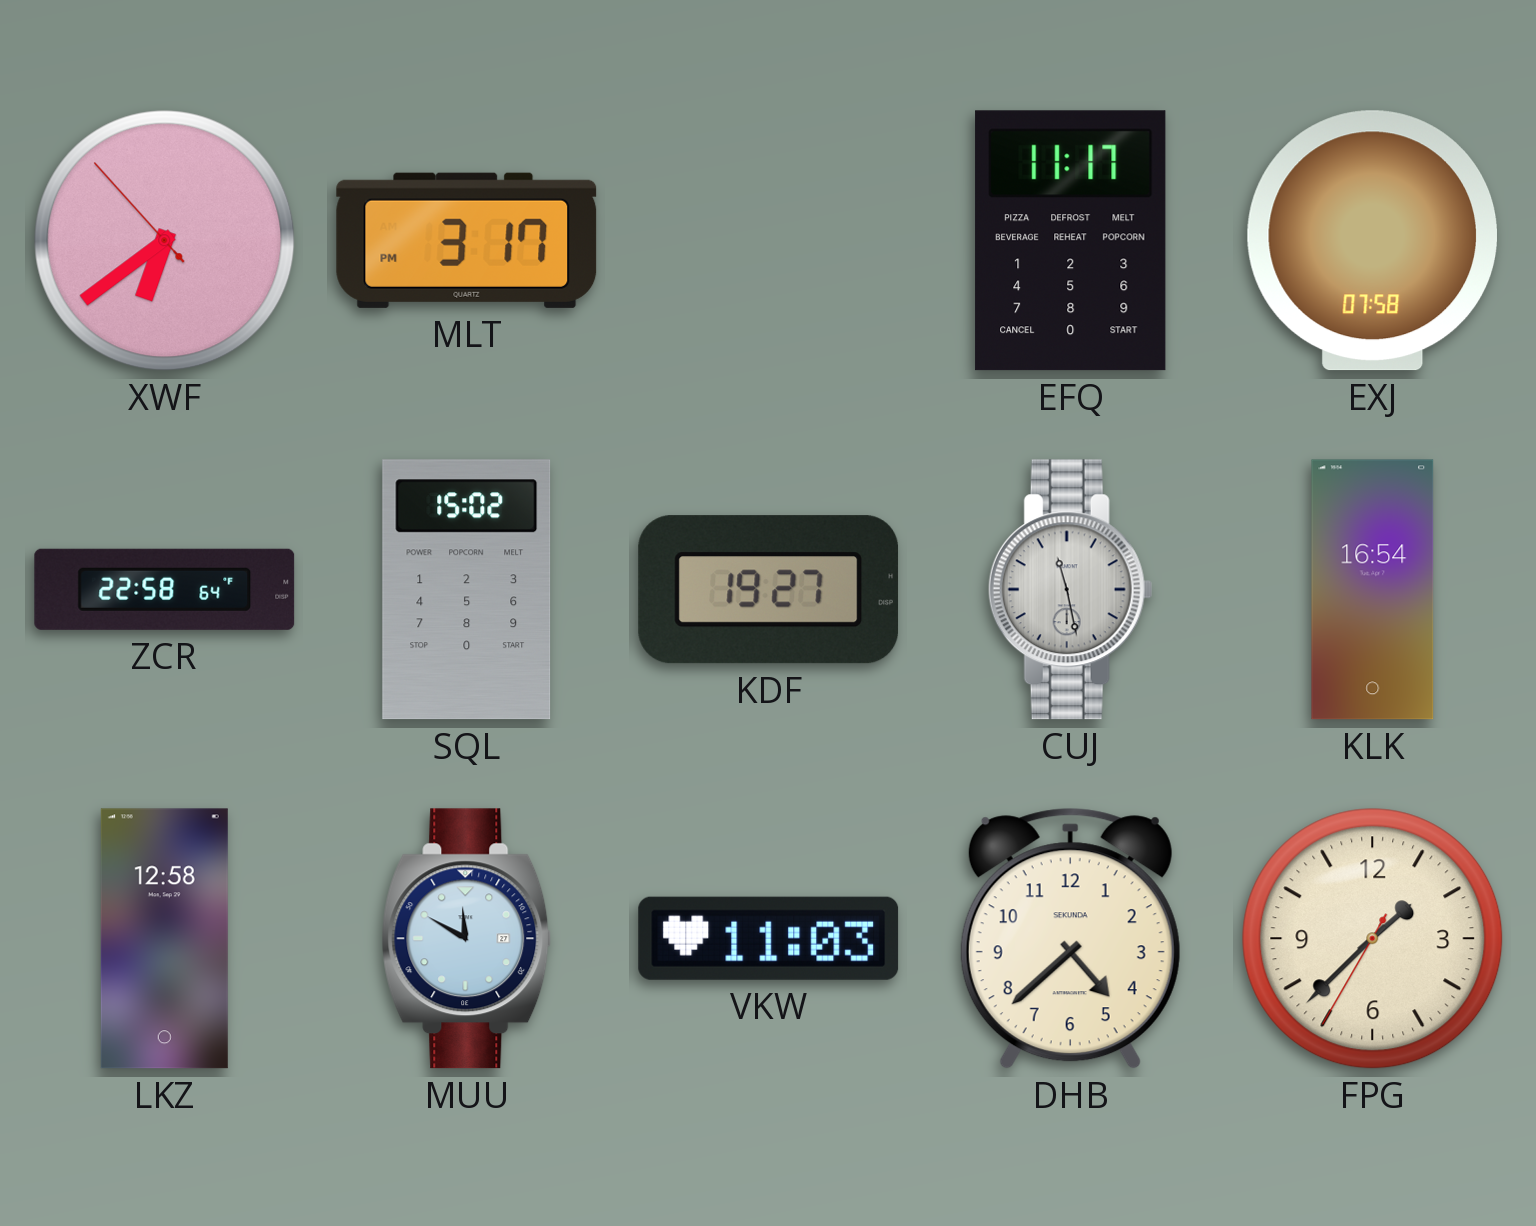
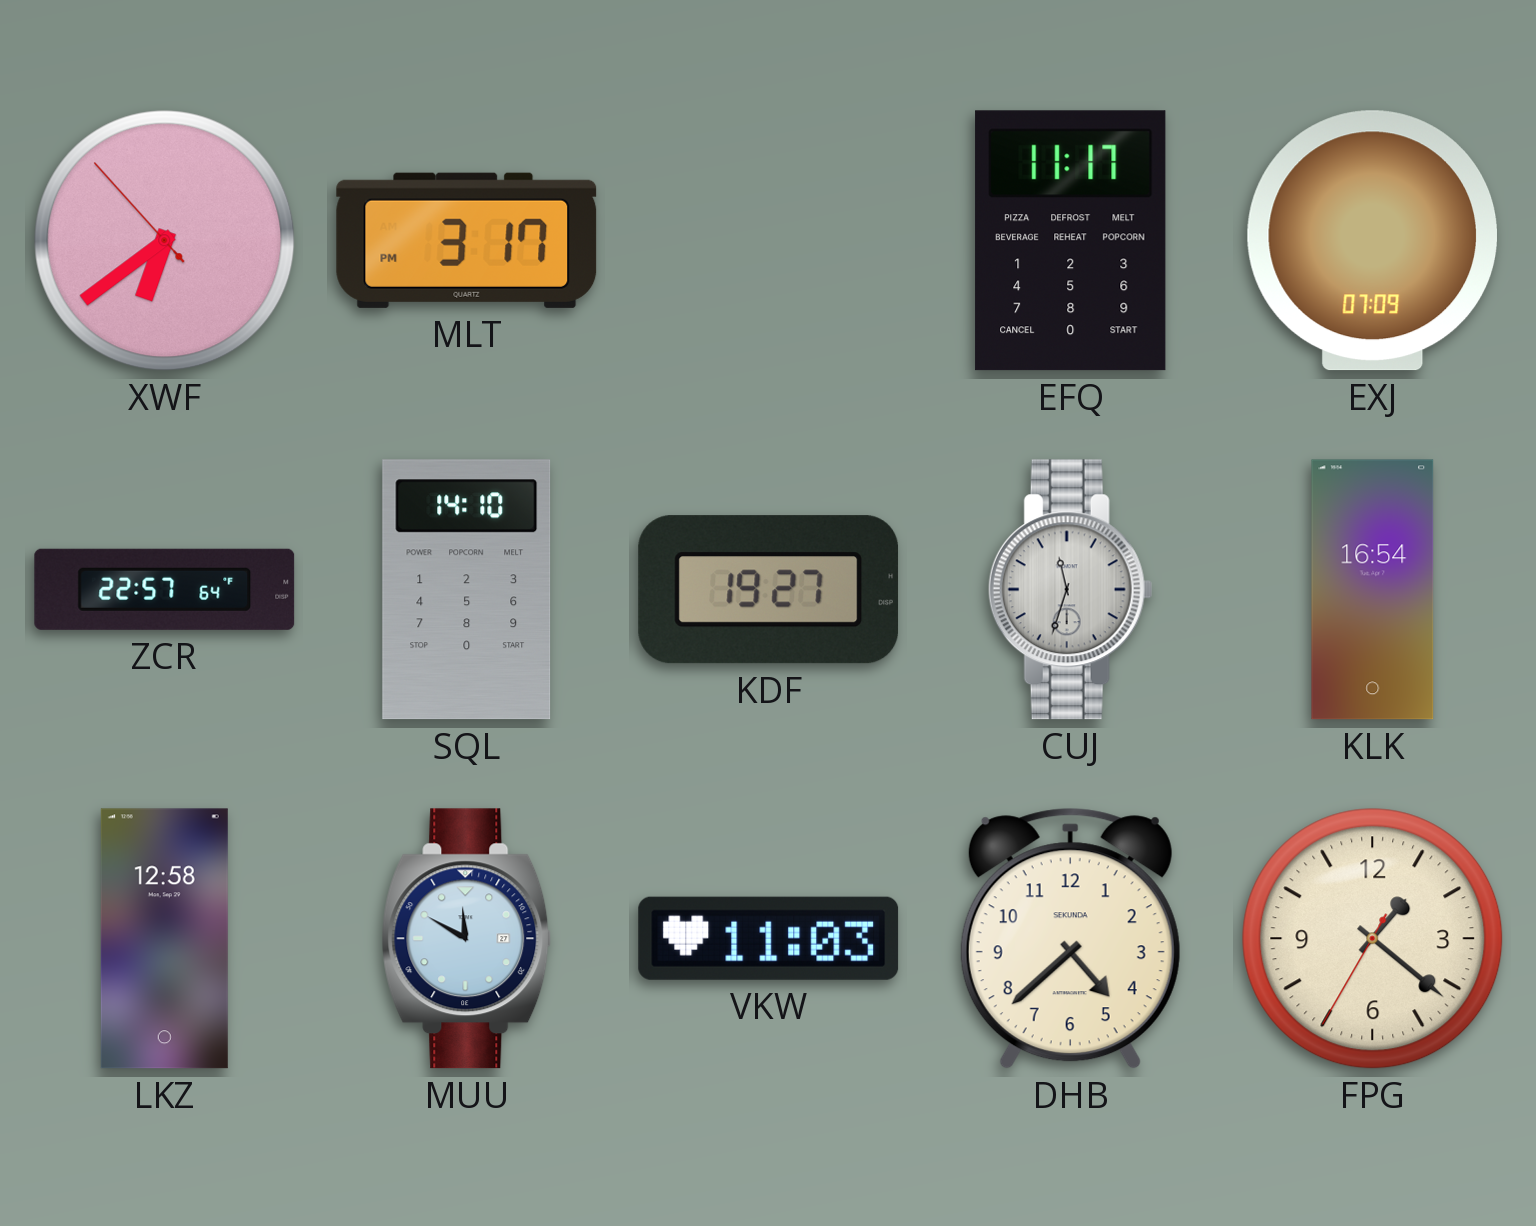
EXJ: 07:58 -> 07:09
ZCR: 22:58 -> 22:57
SQL: 15:02 -> 14:10
CUJ: 11:28 -> 11:33
FPG: 1:37 -> 1:21
